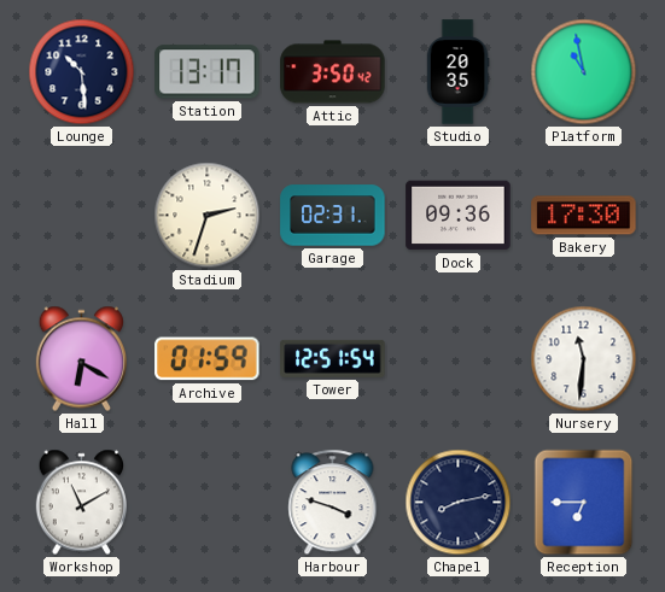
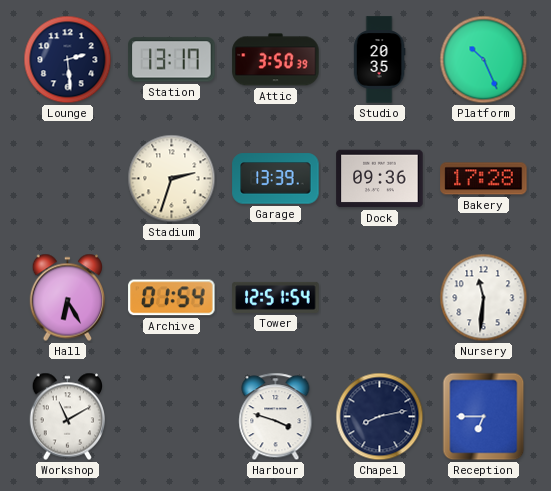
Lounge: 10:29 -> 2:29
Attic: 3:50:42 -> 3:50:39
Platform: 10:58 -> 10:26
Garage: 02:31 -> 13:39
Bakery: 17:30 -> 17:28
Hall: 6:20 -> 6:25
Archive: 01:59 -> 01:54
